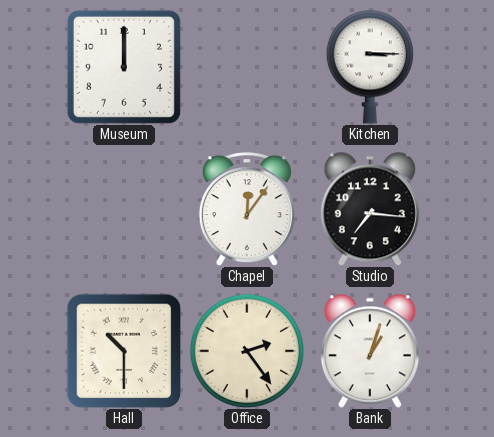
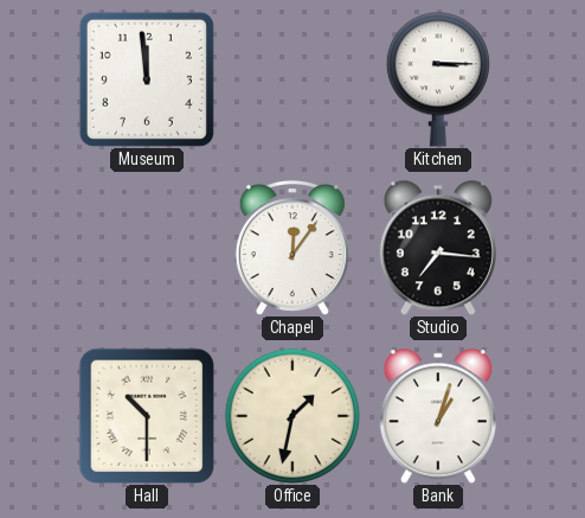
Museum: 12:00 -> 11:59
Office: 2:24 -> 1:32
